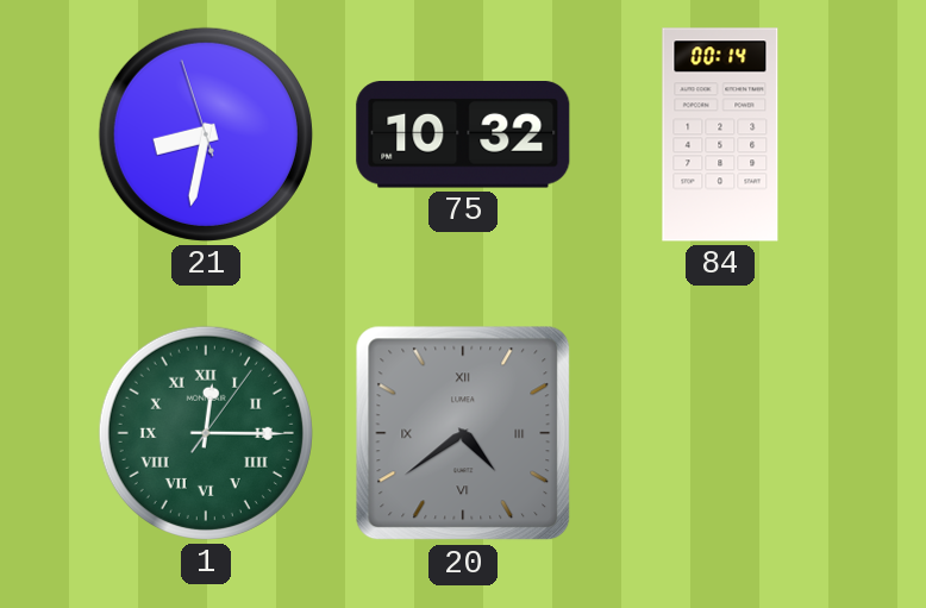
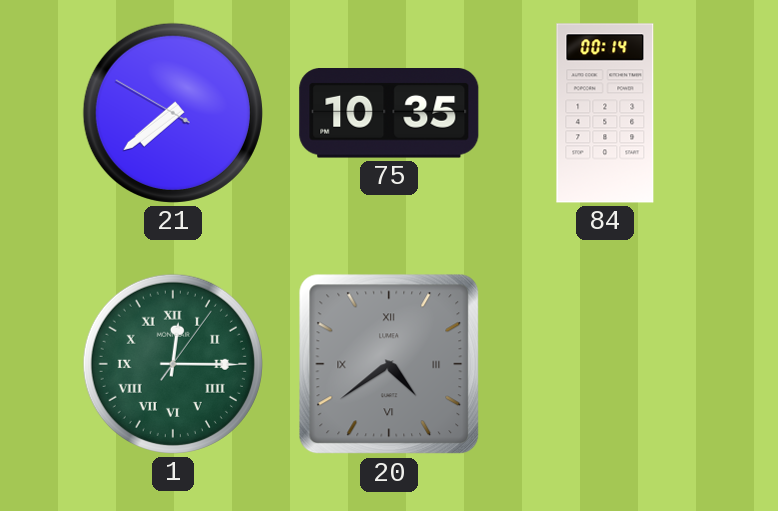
21: 8:31 -> 7:38
75: 10:32 -> 10:35
